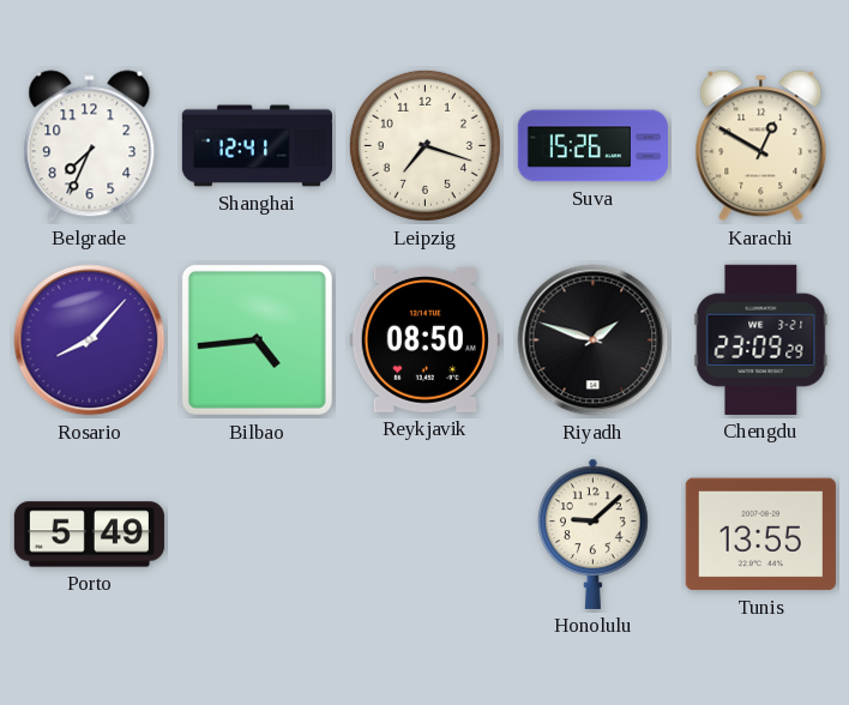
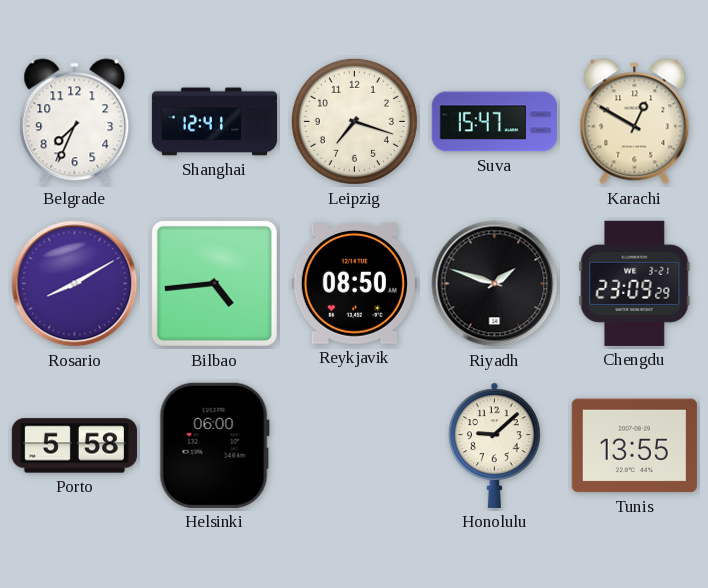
Suva: 15:26 -> 15:47
Rosario: 8:07 -> 8:10
Porto: 5:49 -> 5:58
Helsinki: none -> 06:00
